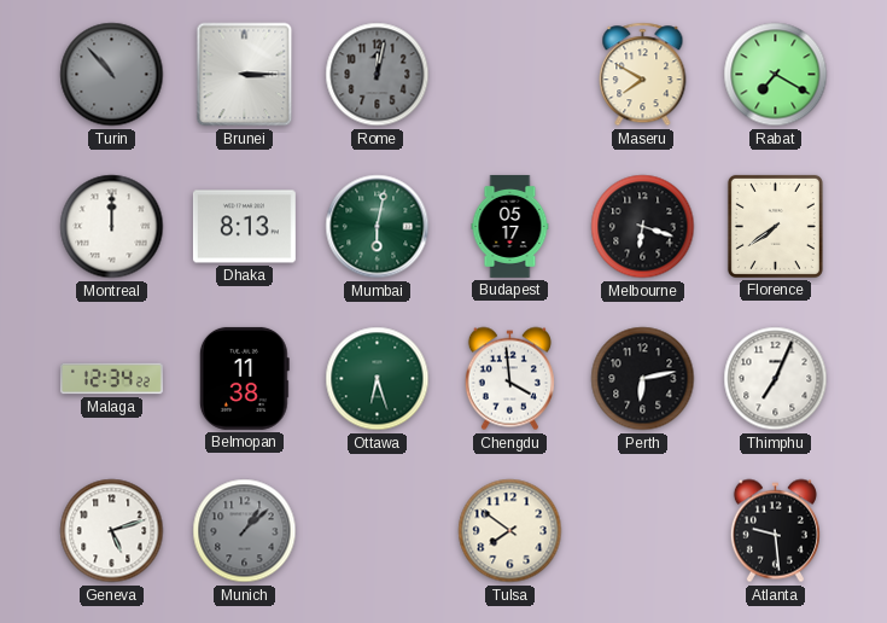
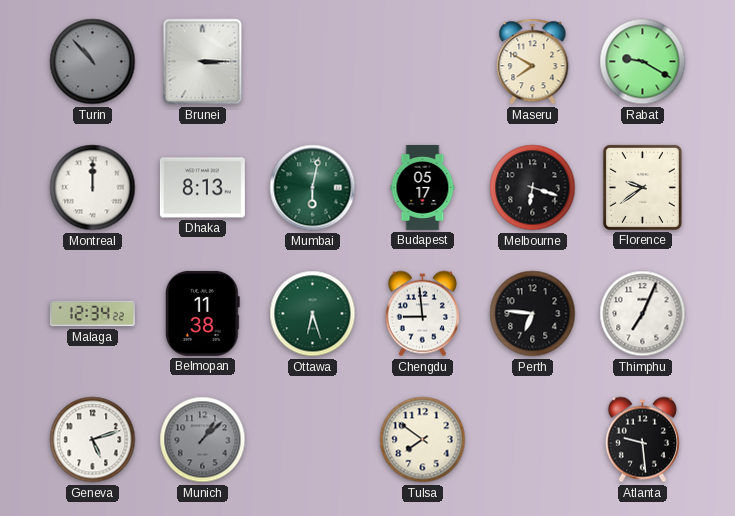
Rome: 12:02 -> none
Rabat: 7:20 -> 9:20
Florence: 7:39 -> 9:39
Chengdu: 3:59 -> 8:59
Perth: 6:13 -> 6:46
